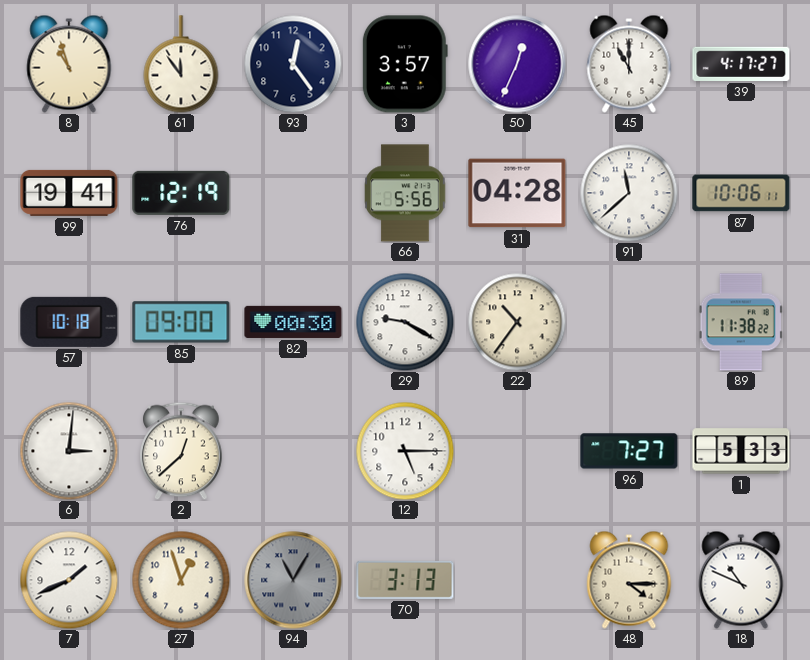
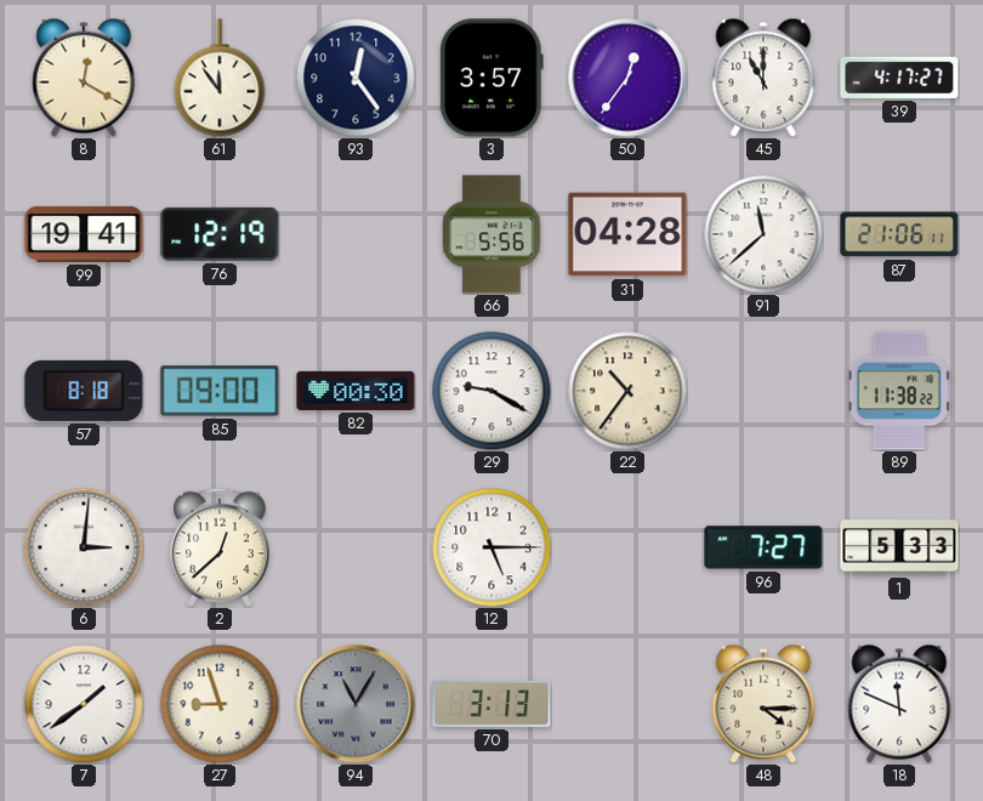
8: 10:57 -> 12:20
50: 12:34 -> 12:36
87: 10:06 -> 21:06
57: 10:18 -> 8:18
7: 1:41 -> 1:39
27: 12:57 -> 8:57
18: 10:49 -> 11:49
